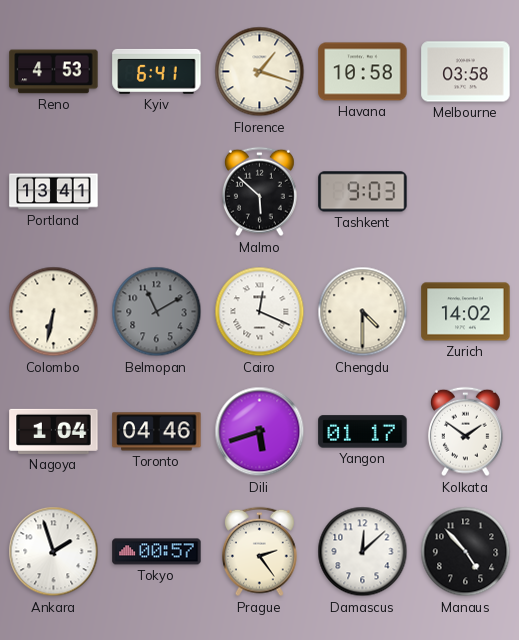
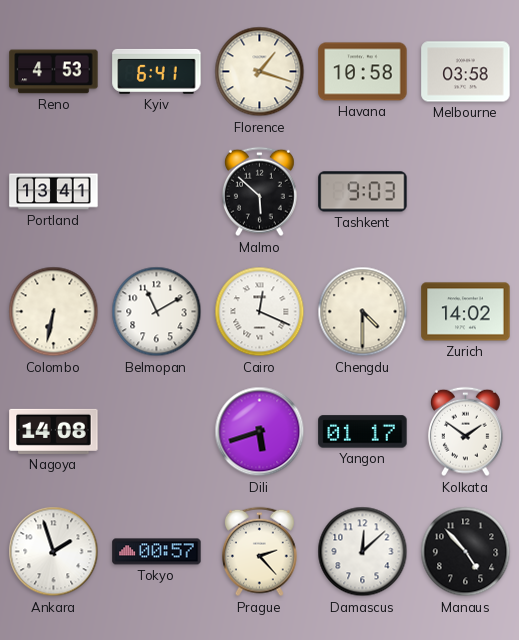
Belmopan dial: grey -> white
Nagoya: 1:04 -> 14:08
Toronto: 04:46 -> none
Prague: 2:24 -> 2:23
